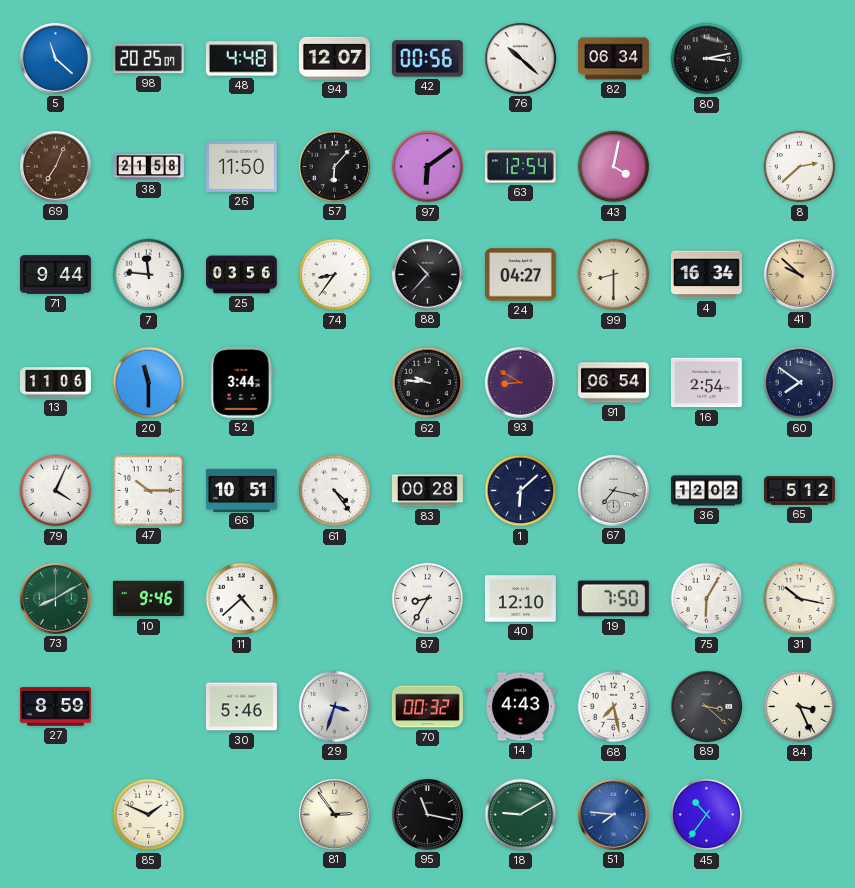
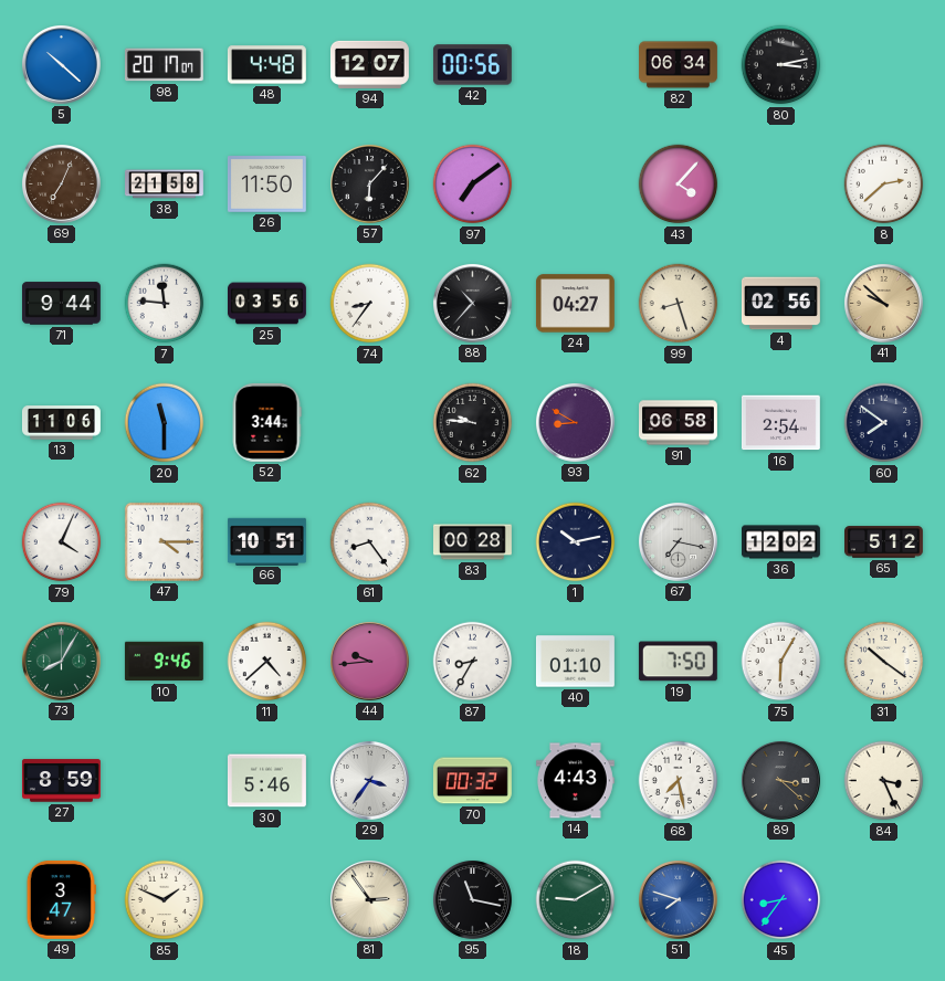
5: 11:22 -> 10:22
98: 20:25 -> 20:17
76: 10:22 -> none
97: 6:09 -> 7:09
63: 12:54 -> none
43: 4:02 -> 4:07
99: 8:30 -> 8:27
4: 16:34 -> 02:56
91: 06:54 -> 06:58
47: 10:15 -> 4:15
61: 4:24 -> 8:24
1: 6:08 -> 10:13
73: 8:10 -> 8:05
44: none -> 9:44
40: 12:10 -> 01:10
31: 10:17 -> 10:21
29: 3:33 -> 3:36
49: none -> 3:47
51: 7:46 -> 7:48
45: 10:36 -> 8:36
